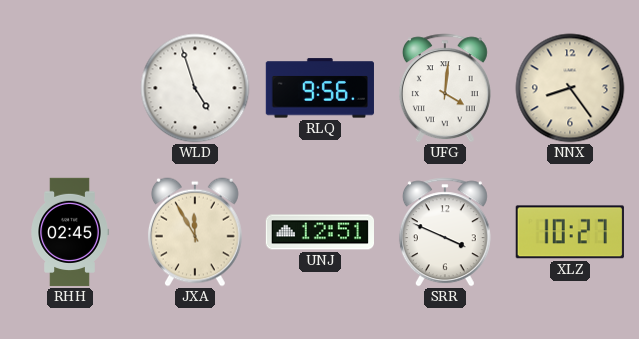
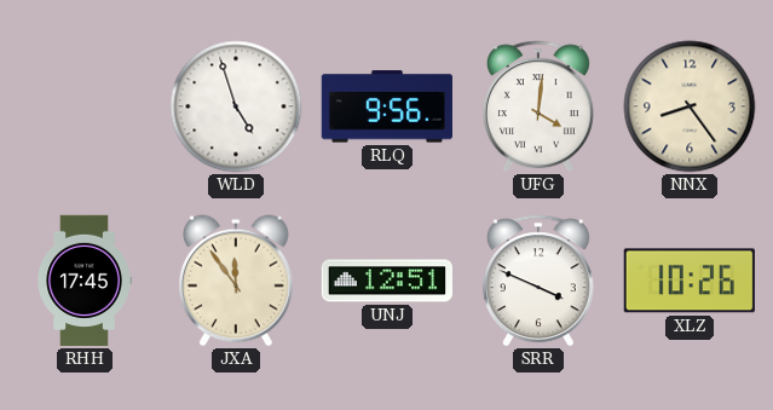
RHH: 02:45 -> 17:45
JXA: 11:55 -> 11:54
XLZ: 10:27 -> 10:26
